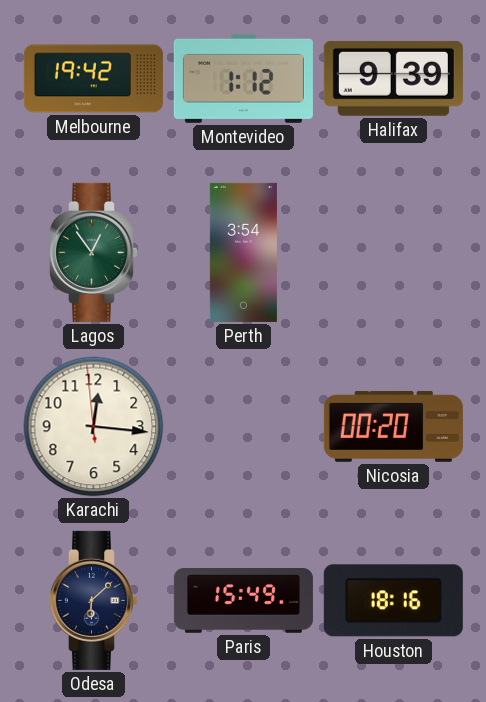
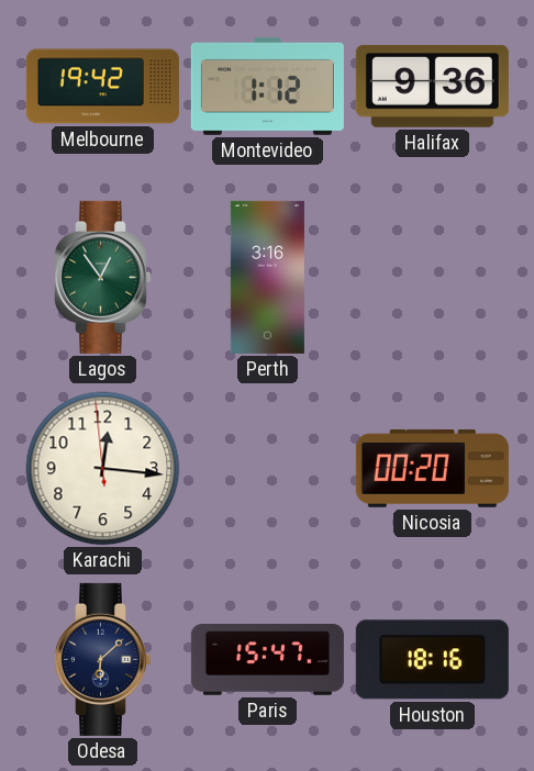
Halifax: 9:39 -> 9:36
Perth: 3:54 -> 3:16
Paris: 15:49 -> 15:47
